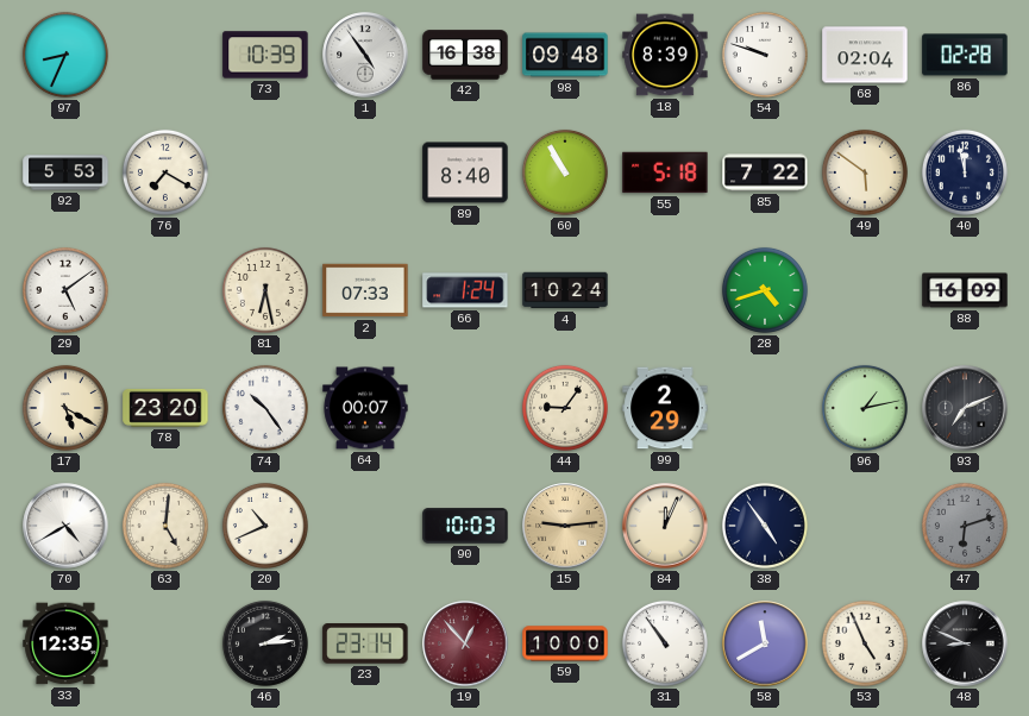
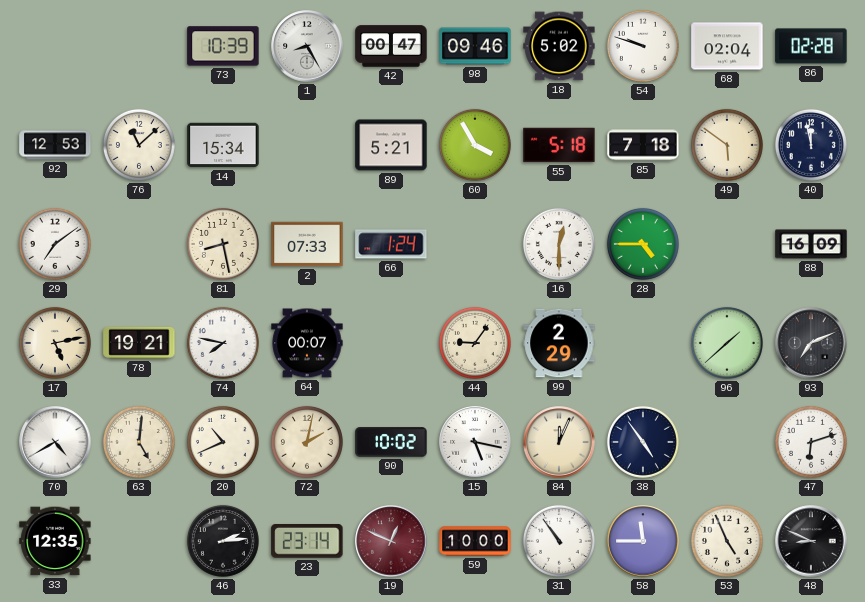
97: 8:34 -> none
1: 4:54 -> 8:25
42: 16:38 -> 00:47
98: 09:48 -> 09:46
18: 8:39 -> 5:02
92: 5:53 -> 12:53
76: 7:20 -> 11:08
14: none -> 15:34
89: 8:40 -> 5:21
60: 10:55 -> 3:55
85: 7:22 -> 7:18
29: 5:09 -> 7:09
81: 6:28 -> 8:28
4: 10:24 -> none
16: none -> 12:30
28: 4:42 -> 4:45
17: 5:20 -> 5:13
78: 23:20 -> 19:21
74: 10:24 -> 7:47
96: 1:13 -> 1:38
72: none -> 2:02
90: 10:03 -> 10:02
15: 9:14 -> 5:17
15 dial: champagne -> white
47 dial: grey -> white
19: 12:53 -> 12:49
58: 11:40 -> 11:45
